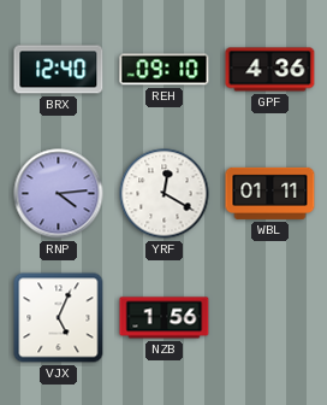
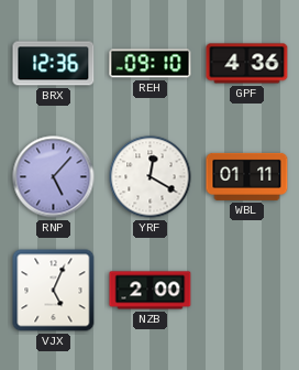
BRX: 12:40 -> 12:36
RNP: 4:14 -> 5:07
NZB: 1:56 -> 2:00
